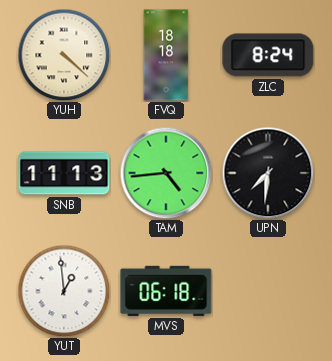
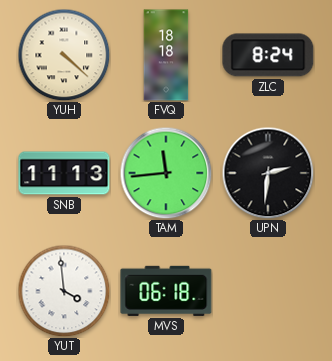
TAM: 4:44 -> 11:44
UPN: 7:31 -> 2:31
YUT: 12:59 -> 3:59
